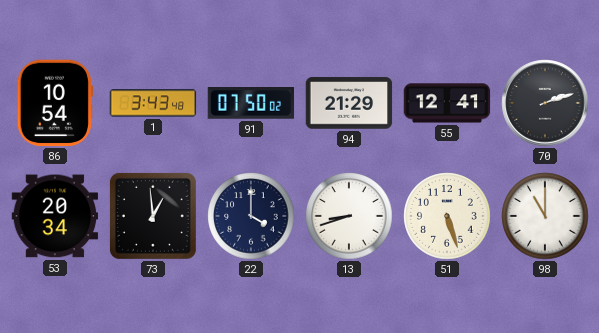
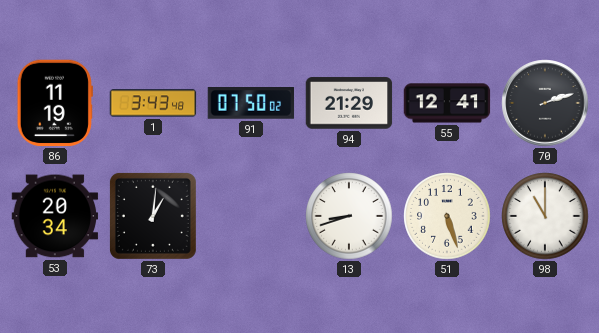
86: 10:54 -> 11:19
73: 12:59 -> 1:01
22: 4:00 -> none
